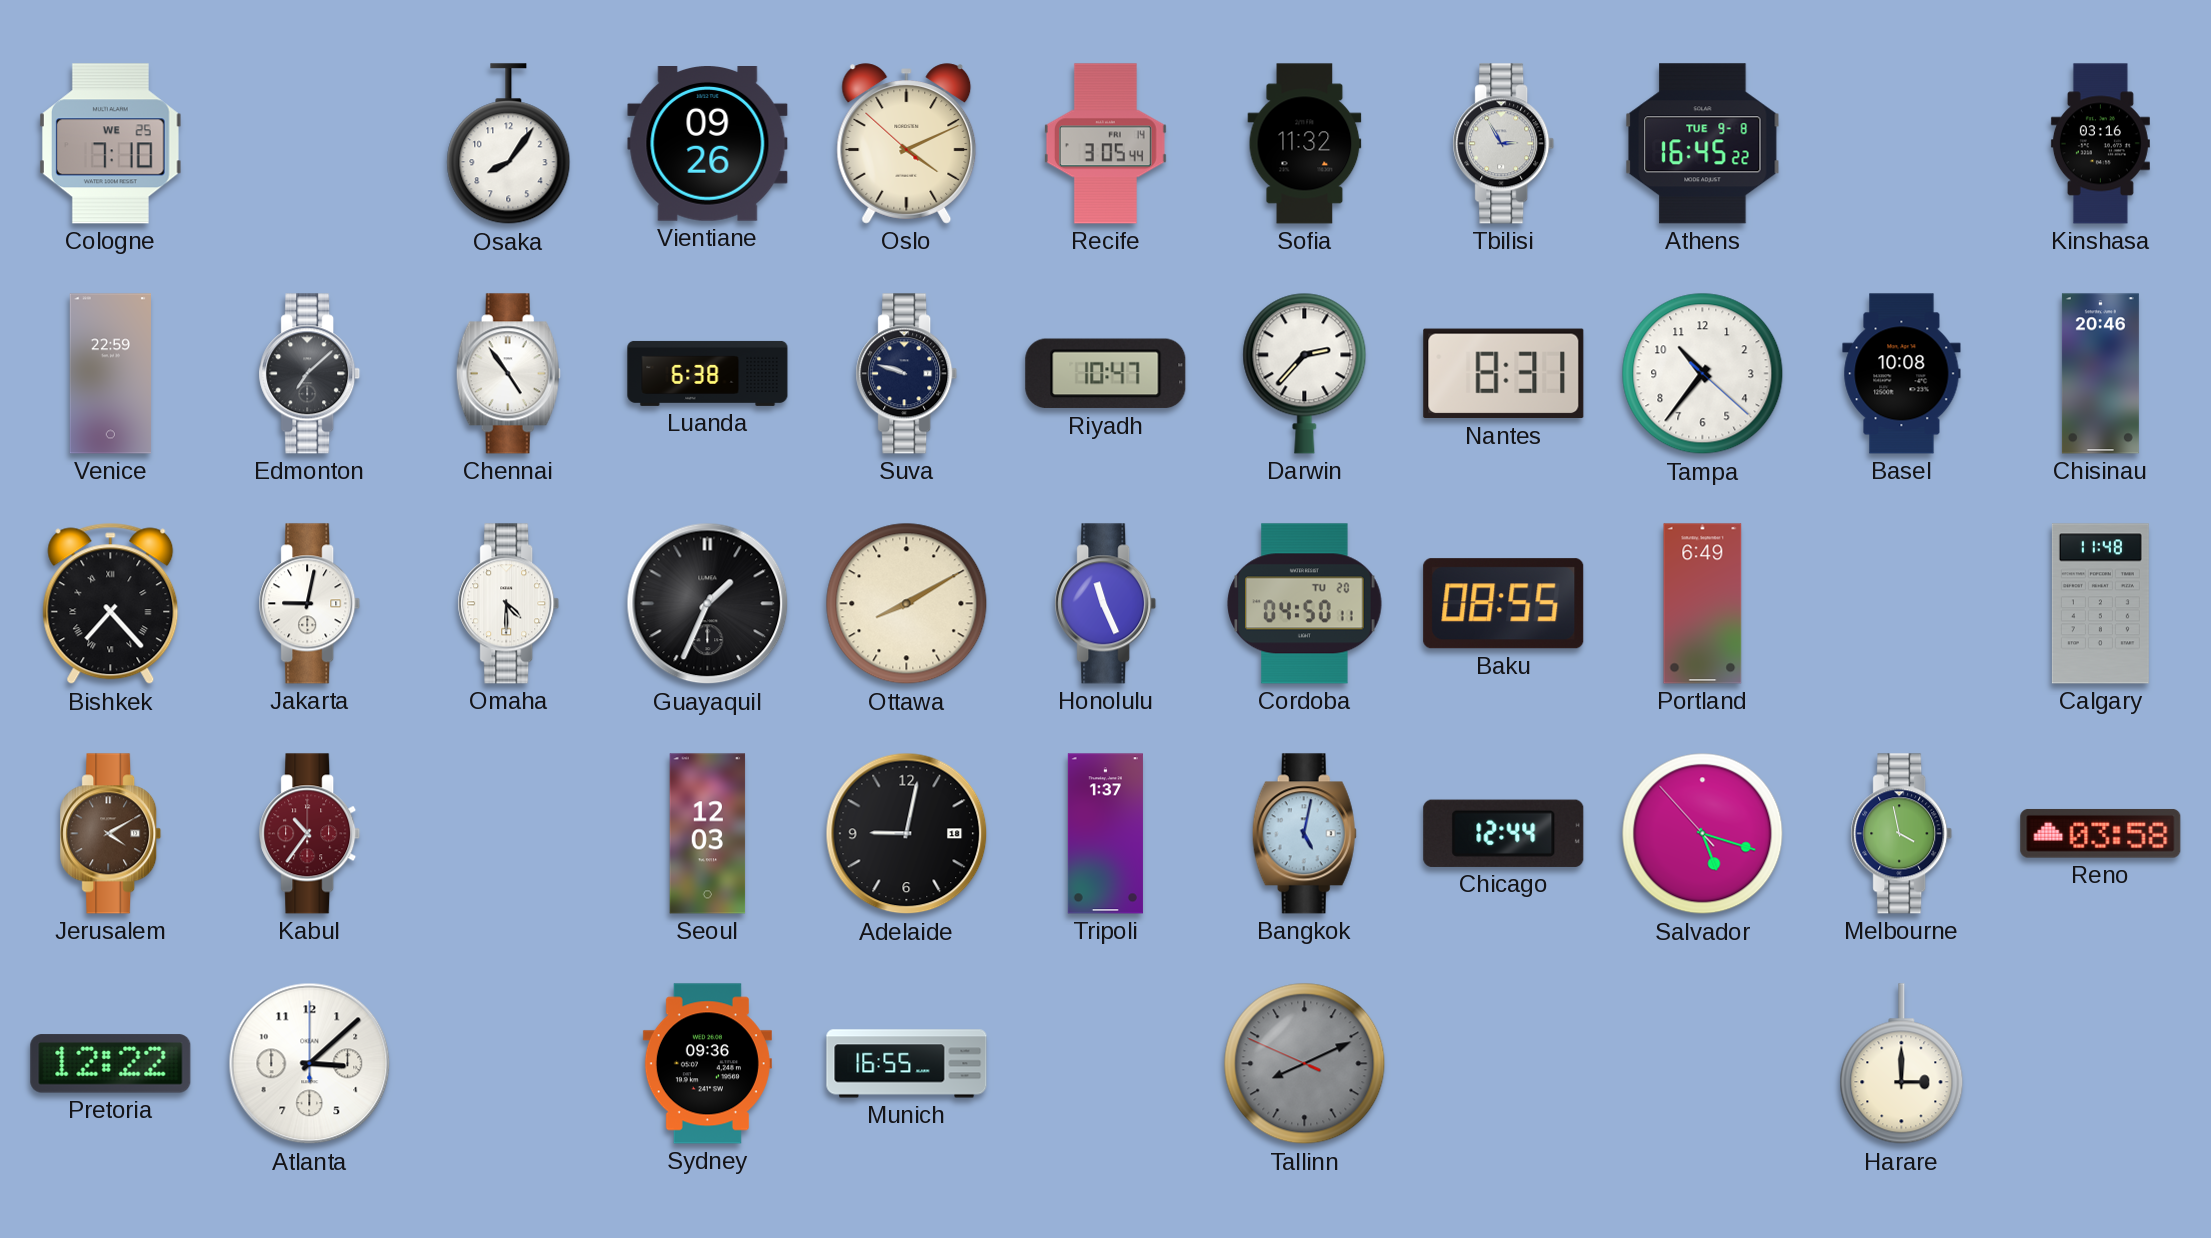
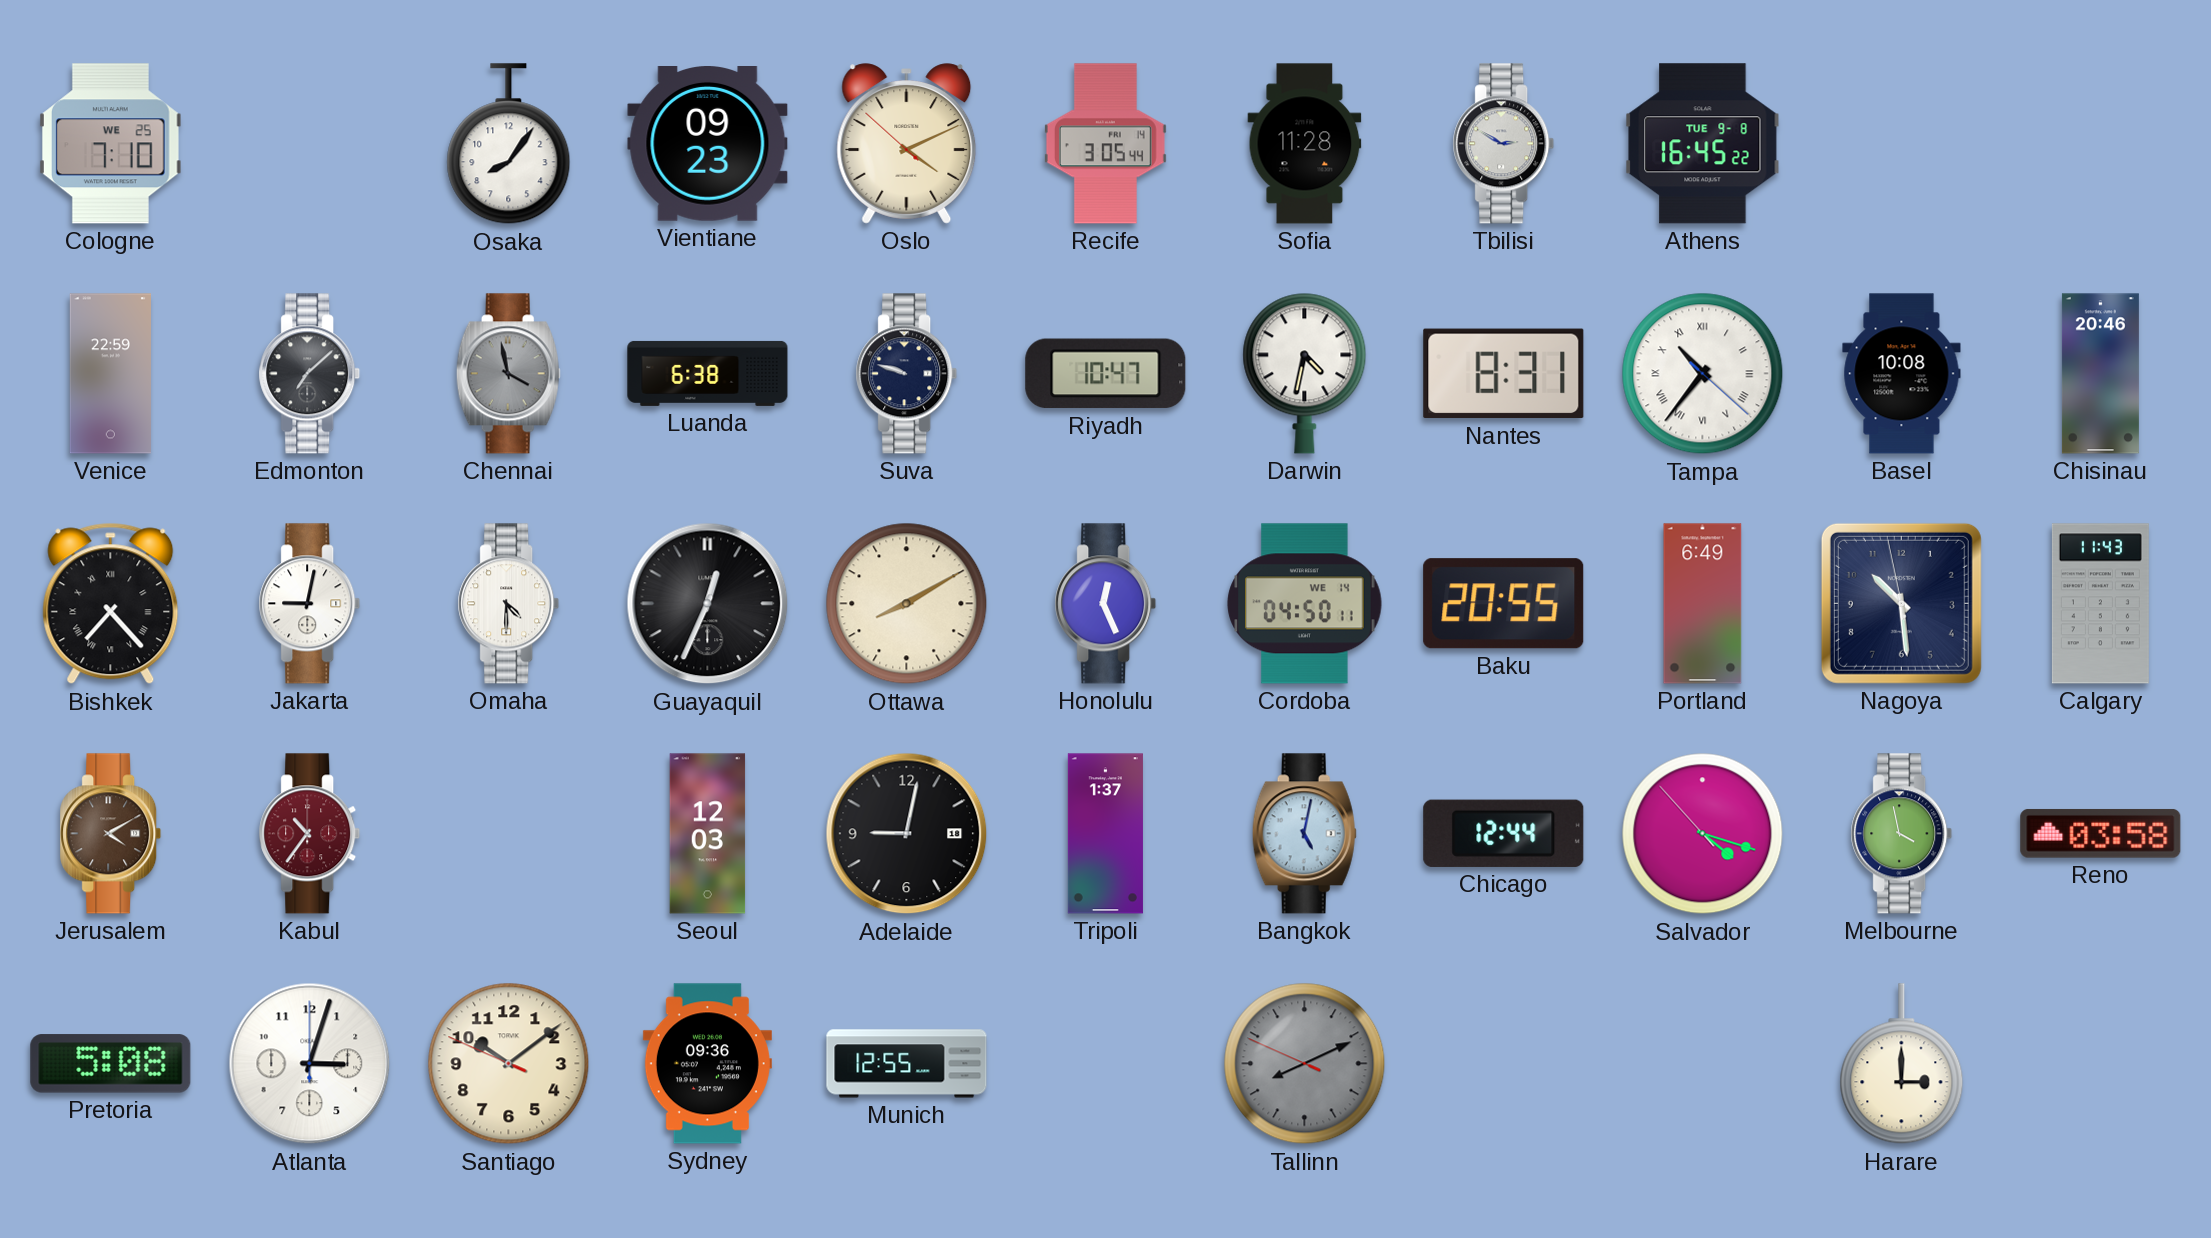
Vientiane: 09:26 -> 09:23
Sofia: 11:32 -> 11:28
Tbilisi: 2:55 -> 2:50
Kinshasa: 03:16 -> none
Chennai: 4:54 -> 3:58
Chennai dial: white -> grey
Darwin: 2:37 -> 4:32
Tampa numerals: Arabic -> Roman
Guayaquil: 1:34 -> 12:34
Honolulu: 11:26 -> 12:26
Cordoba date: TU 20 -> WE 14
Baku: 08:55 -> 20:55
Nagoya: none -> 10:28
Calgary: 11:48 -> 11:43
Salvador: 5:17 -> 4:17
Pretoria: 12:22 -> 5:08
Atlanta: 3:08 -> 3:03
Santiago: none -> 10:08
Munich: 16:55 -> 12:55
